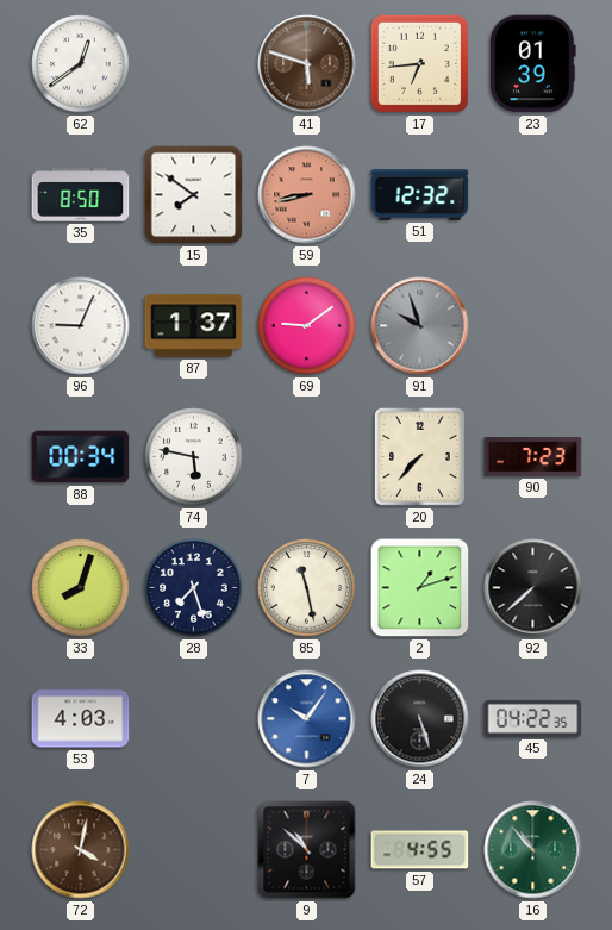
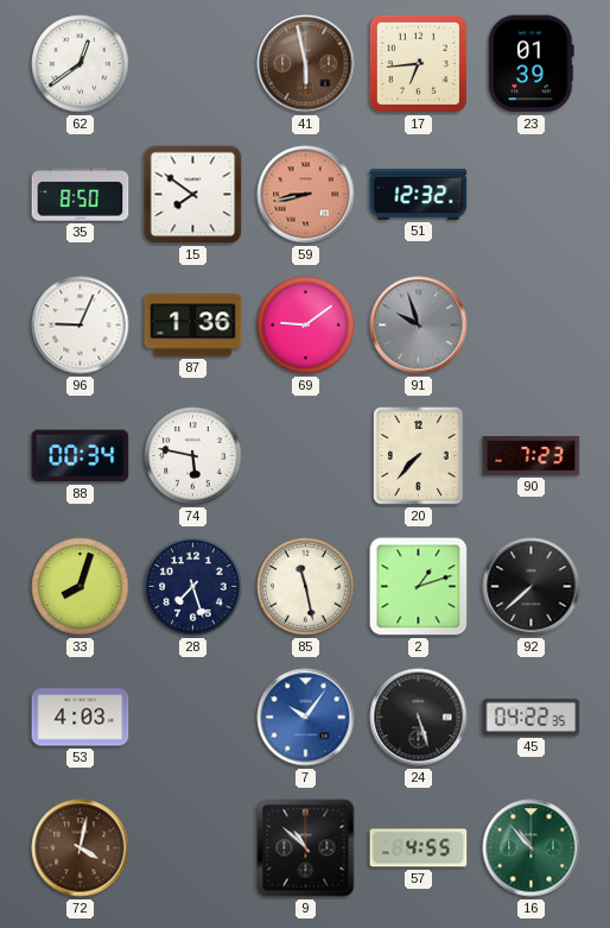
41: 5:48 -> 5:58
87: 1:37 -> 1:36
